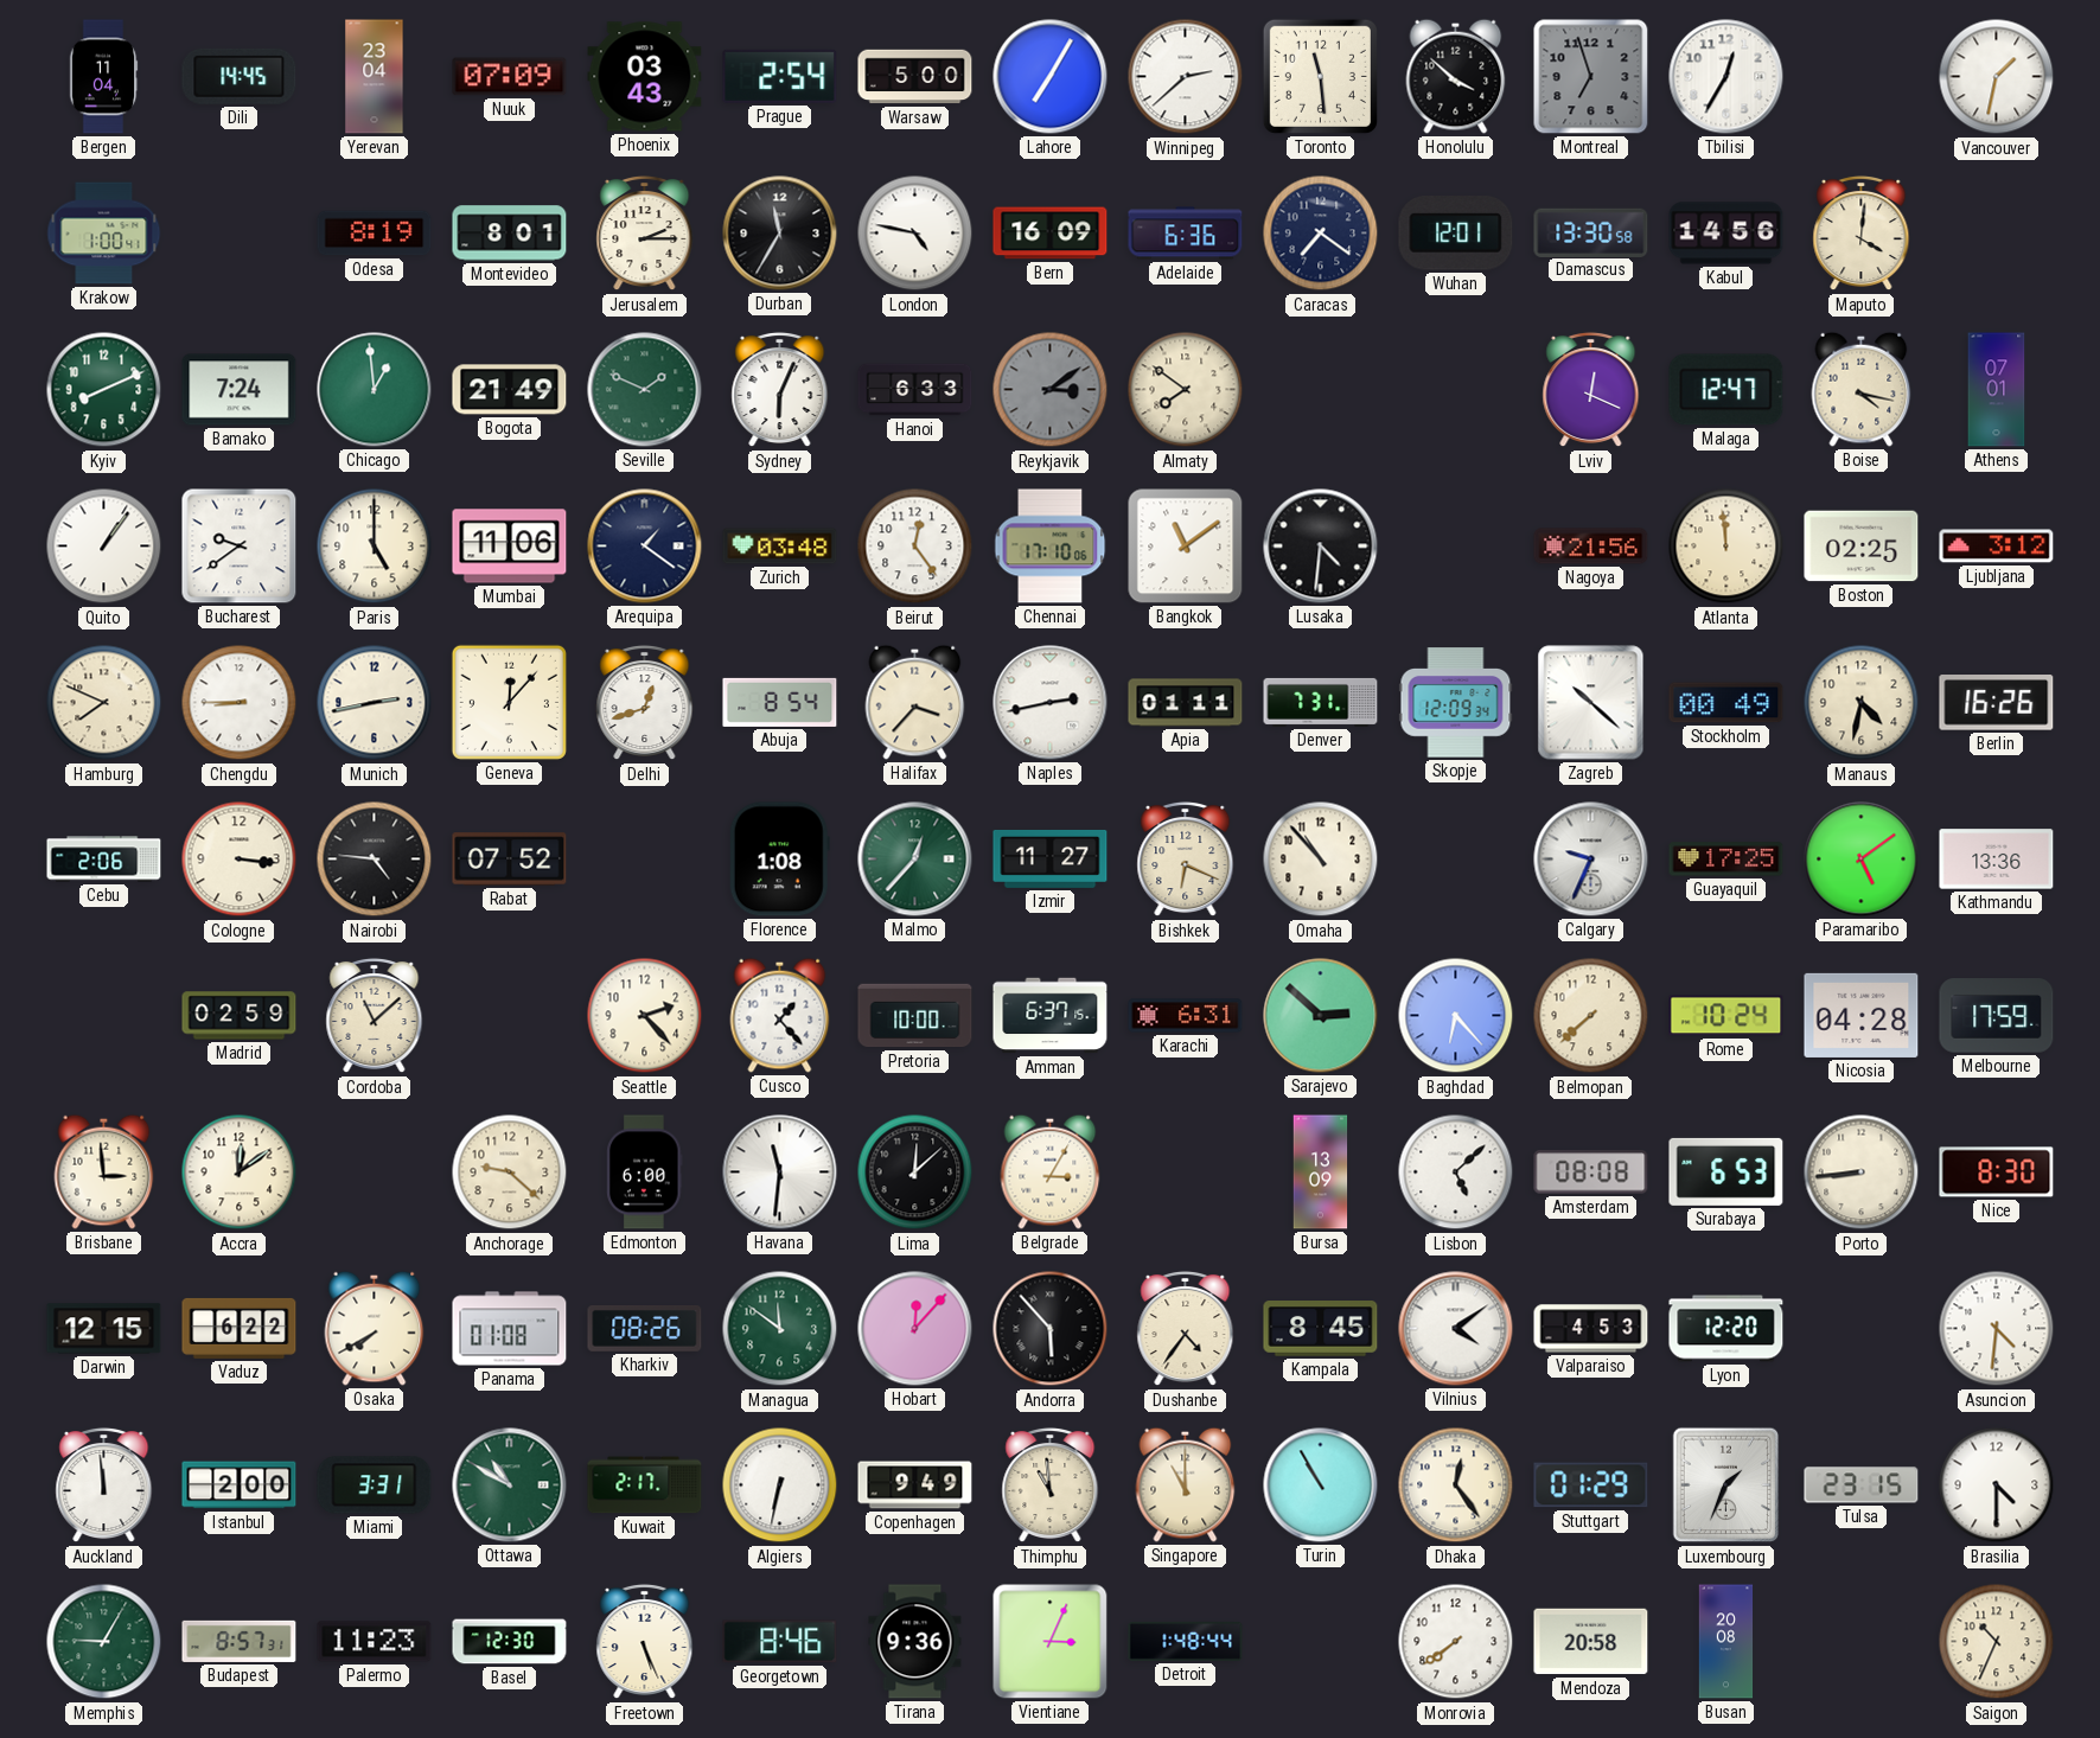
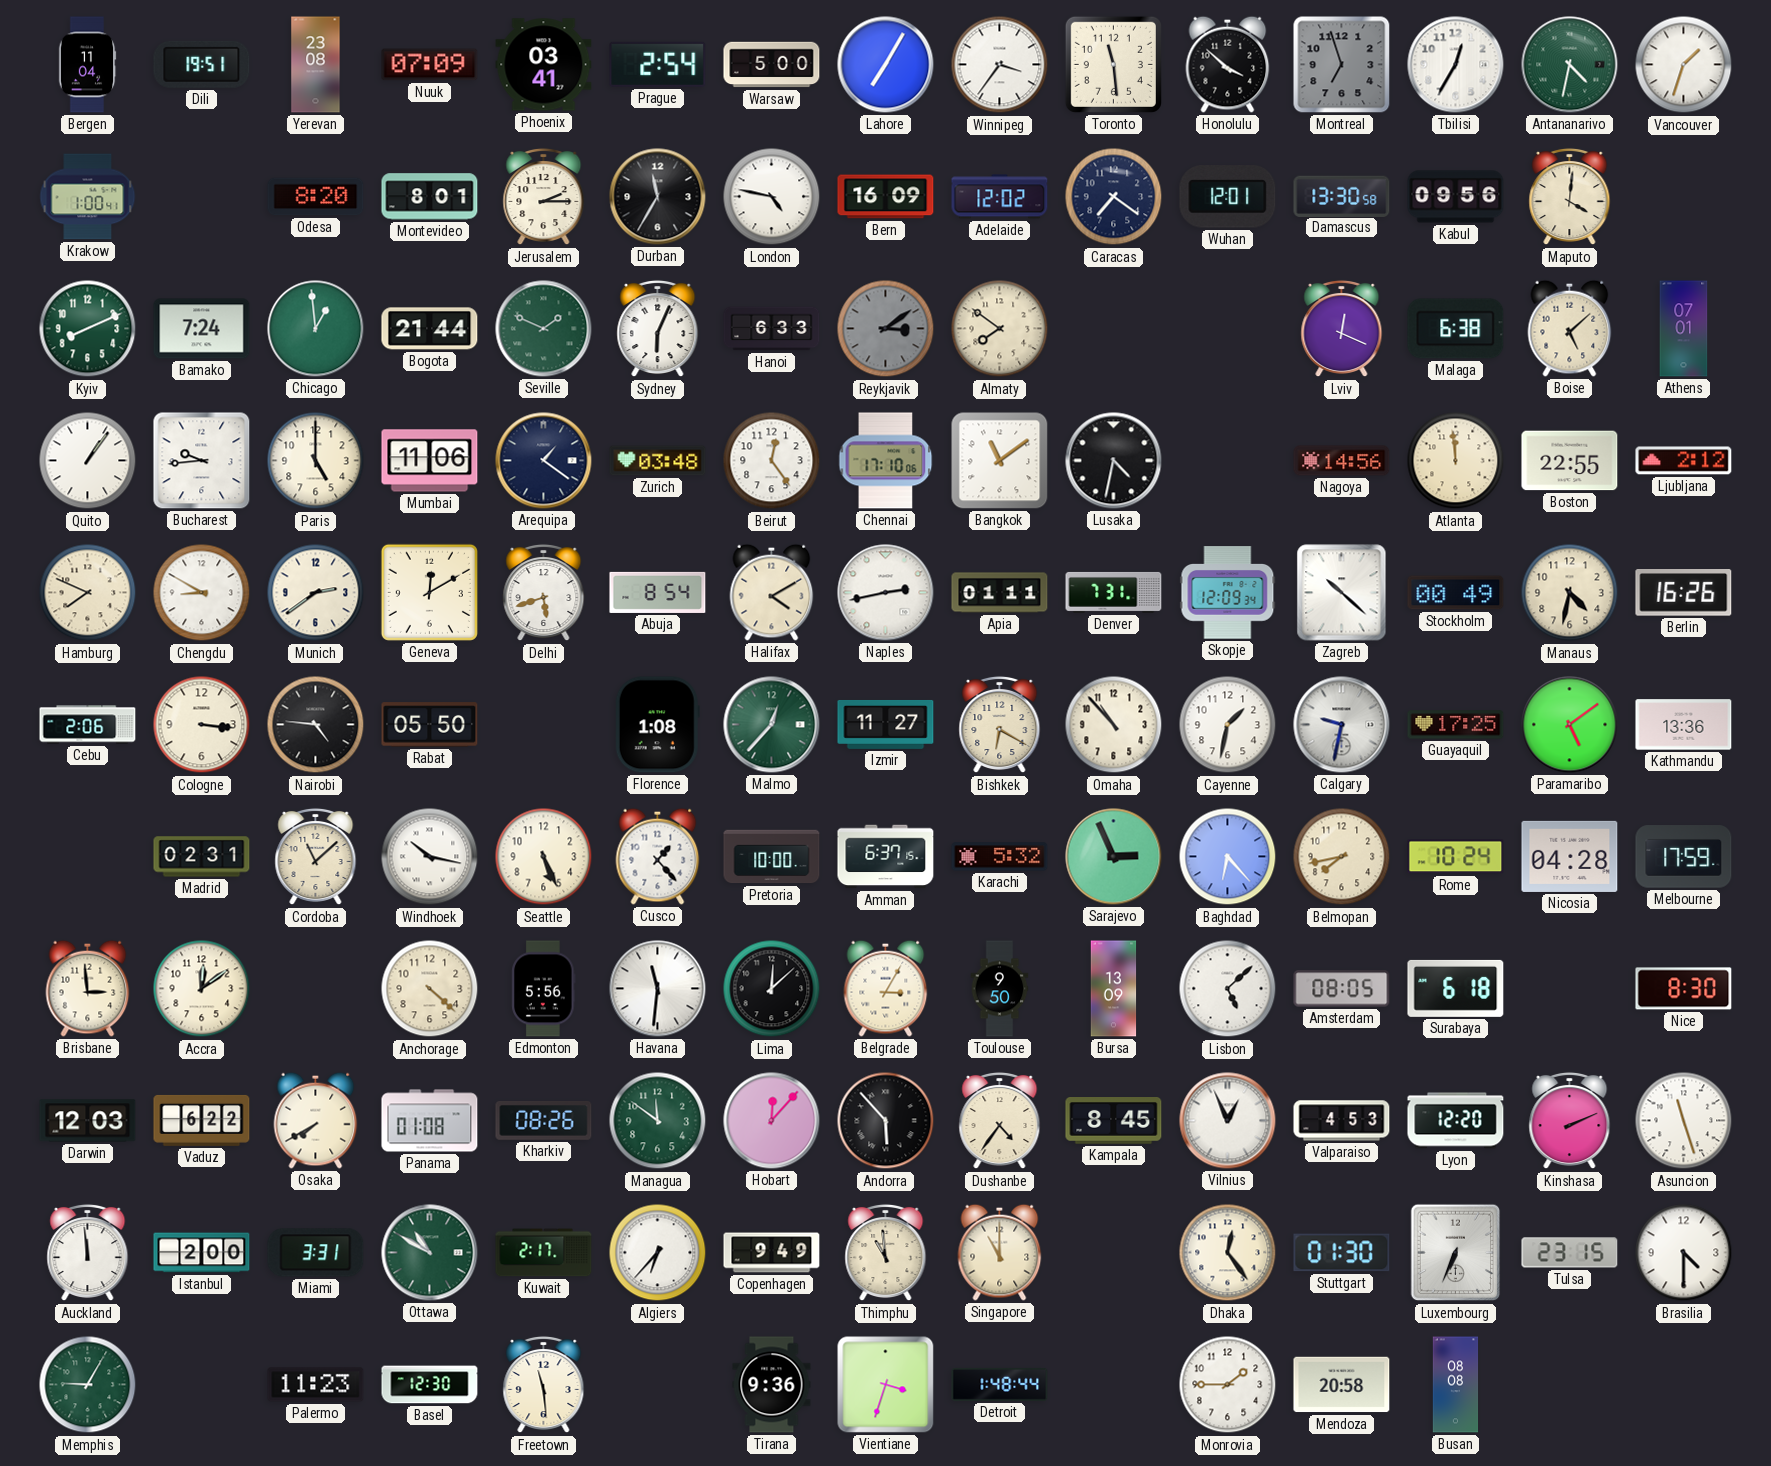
Dili: 14:45 -> 19:51
Yerevan: 23:04 -> 23:08
Phoenix: 03:43 -> 03:41
Winnipeg: 2:38 -> 3:36
Antananarivo: none -> 4:32
Vancouver: 1:32 -> 1:33
Odesa: 8:19 -> 8:20
Adelaide: 6:36 -> 12:02
Kabul: 14:56 -> 09:56
Bogota: 21:49 -> 21:44
Malaga: 12:47 -> 6:38
Boise: 4:17 -> 5:08
Bucharest: 9:39 -> 9:44
Lusaka: 4:31 -> 4:32
Nagoya: 21:56 -> 14:56
Boston: 02:25 -> 22:55
Ljubljana: 3:12 -> 2:12
Chengdu: 8:45 -> 8:50
Munich: 2:43 -> 2:39
Geneva: 12:07 -> 12:10
Delhi: 12:42 -> 5:42
Halifax: 3:37 -> 4:10
Rabat: 07:52 -> 05:50
Bishkek: 6:19 -> 6:20
Cayenne: none -> 1:32
Calgary: 9:34 -> 9:32
Madrid: 02:59 -> 02:31
Windhoek: none -> 10:17
Seattle: 2:23 -> 5:26
Karachi: 6:31 -> 5:32
Sarajevo: 2:52 -> 2:56
Belmopan: 7:38 -> 7:43
Anchorage: 9:22 -> 4:22
Edmonton: 6:00 -> 5:56
Toulouse: none -> 9:50
Amsterdam: 08:08 -> 08:05
Surabaya: 6:53 -> 6:18
Porto: 8:44 -> none
Darwin: 12:15 -> 12:03
Vilnius: 4:09 -> 12:56
Kinshasa: none -> 2:11
Asuncion: 4:31 -> 11:27
Algiers: 6:32 -> 6:37
Turin: 10:55 -> none
Stuttgart: 01:29 -> 01:30
Luxembourg: 1:34 -> 6:34
Budapest: 8:57 -> none
Freetown: 5:26 -> 11:29
Georgetown: 8:46 -> none
Vientiane: 3:04 -> 3:33
Monrovia: 7:39 -> 1:45
Busan: 20:08 -> 08:08
Saigon: 10:34 -> none
